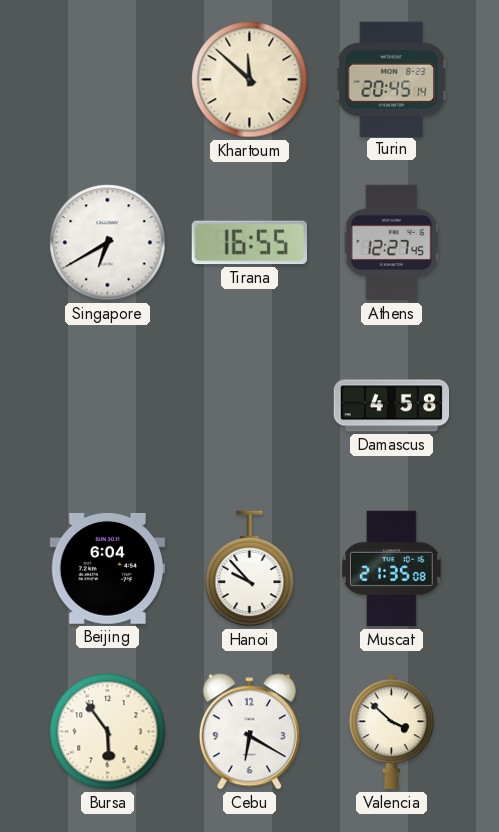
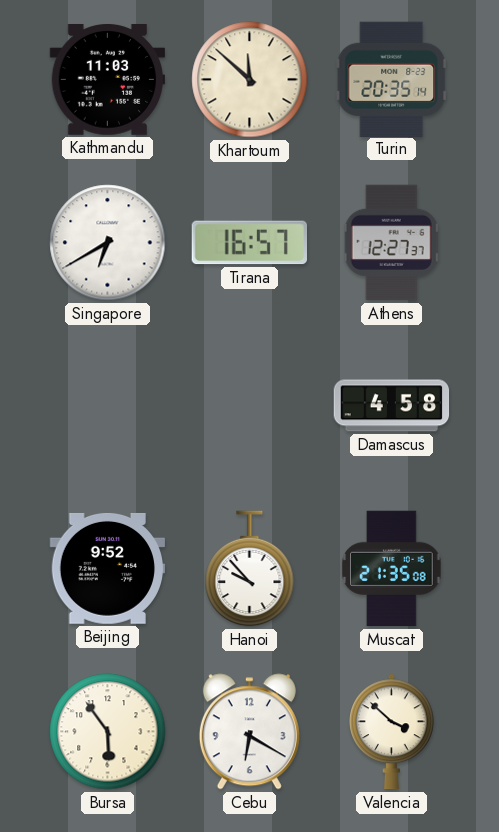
Kathmandu: none -> 11:03
Turin: 20:45 -> 20:35
Tirana: 16:55 -> 16:57
Athens: 12:27:45 -> 12:27:37
Beijing: 6:04 -> 9:52
